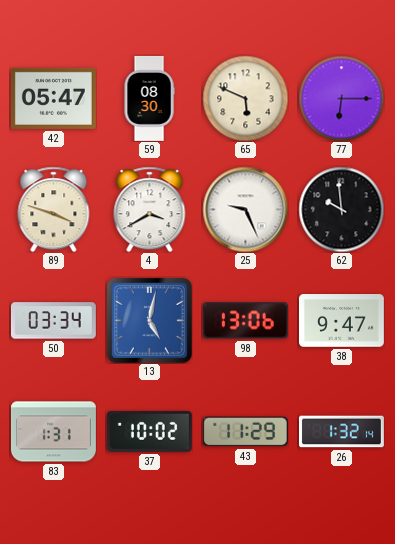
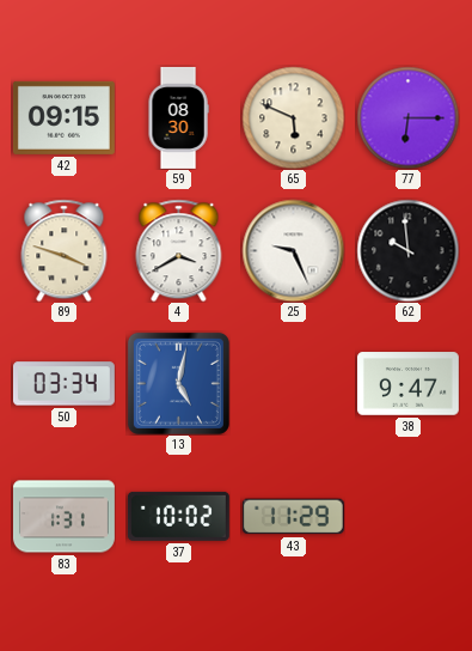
42: 05:47 -> 09:15
98: 13:06 -> none
26: 1:32 -> none
